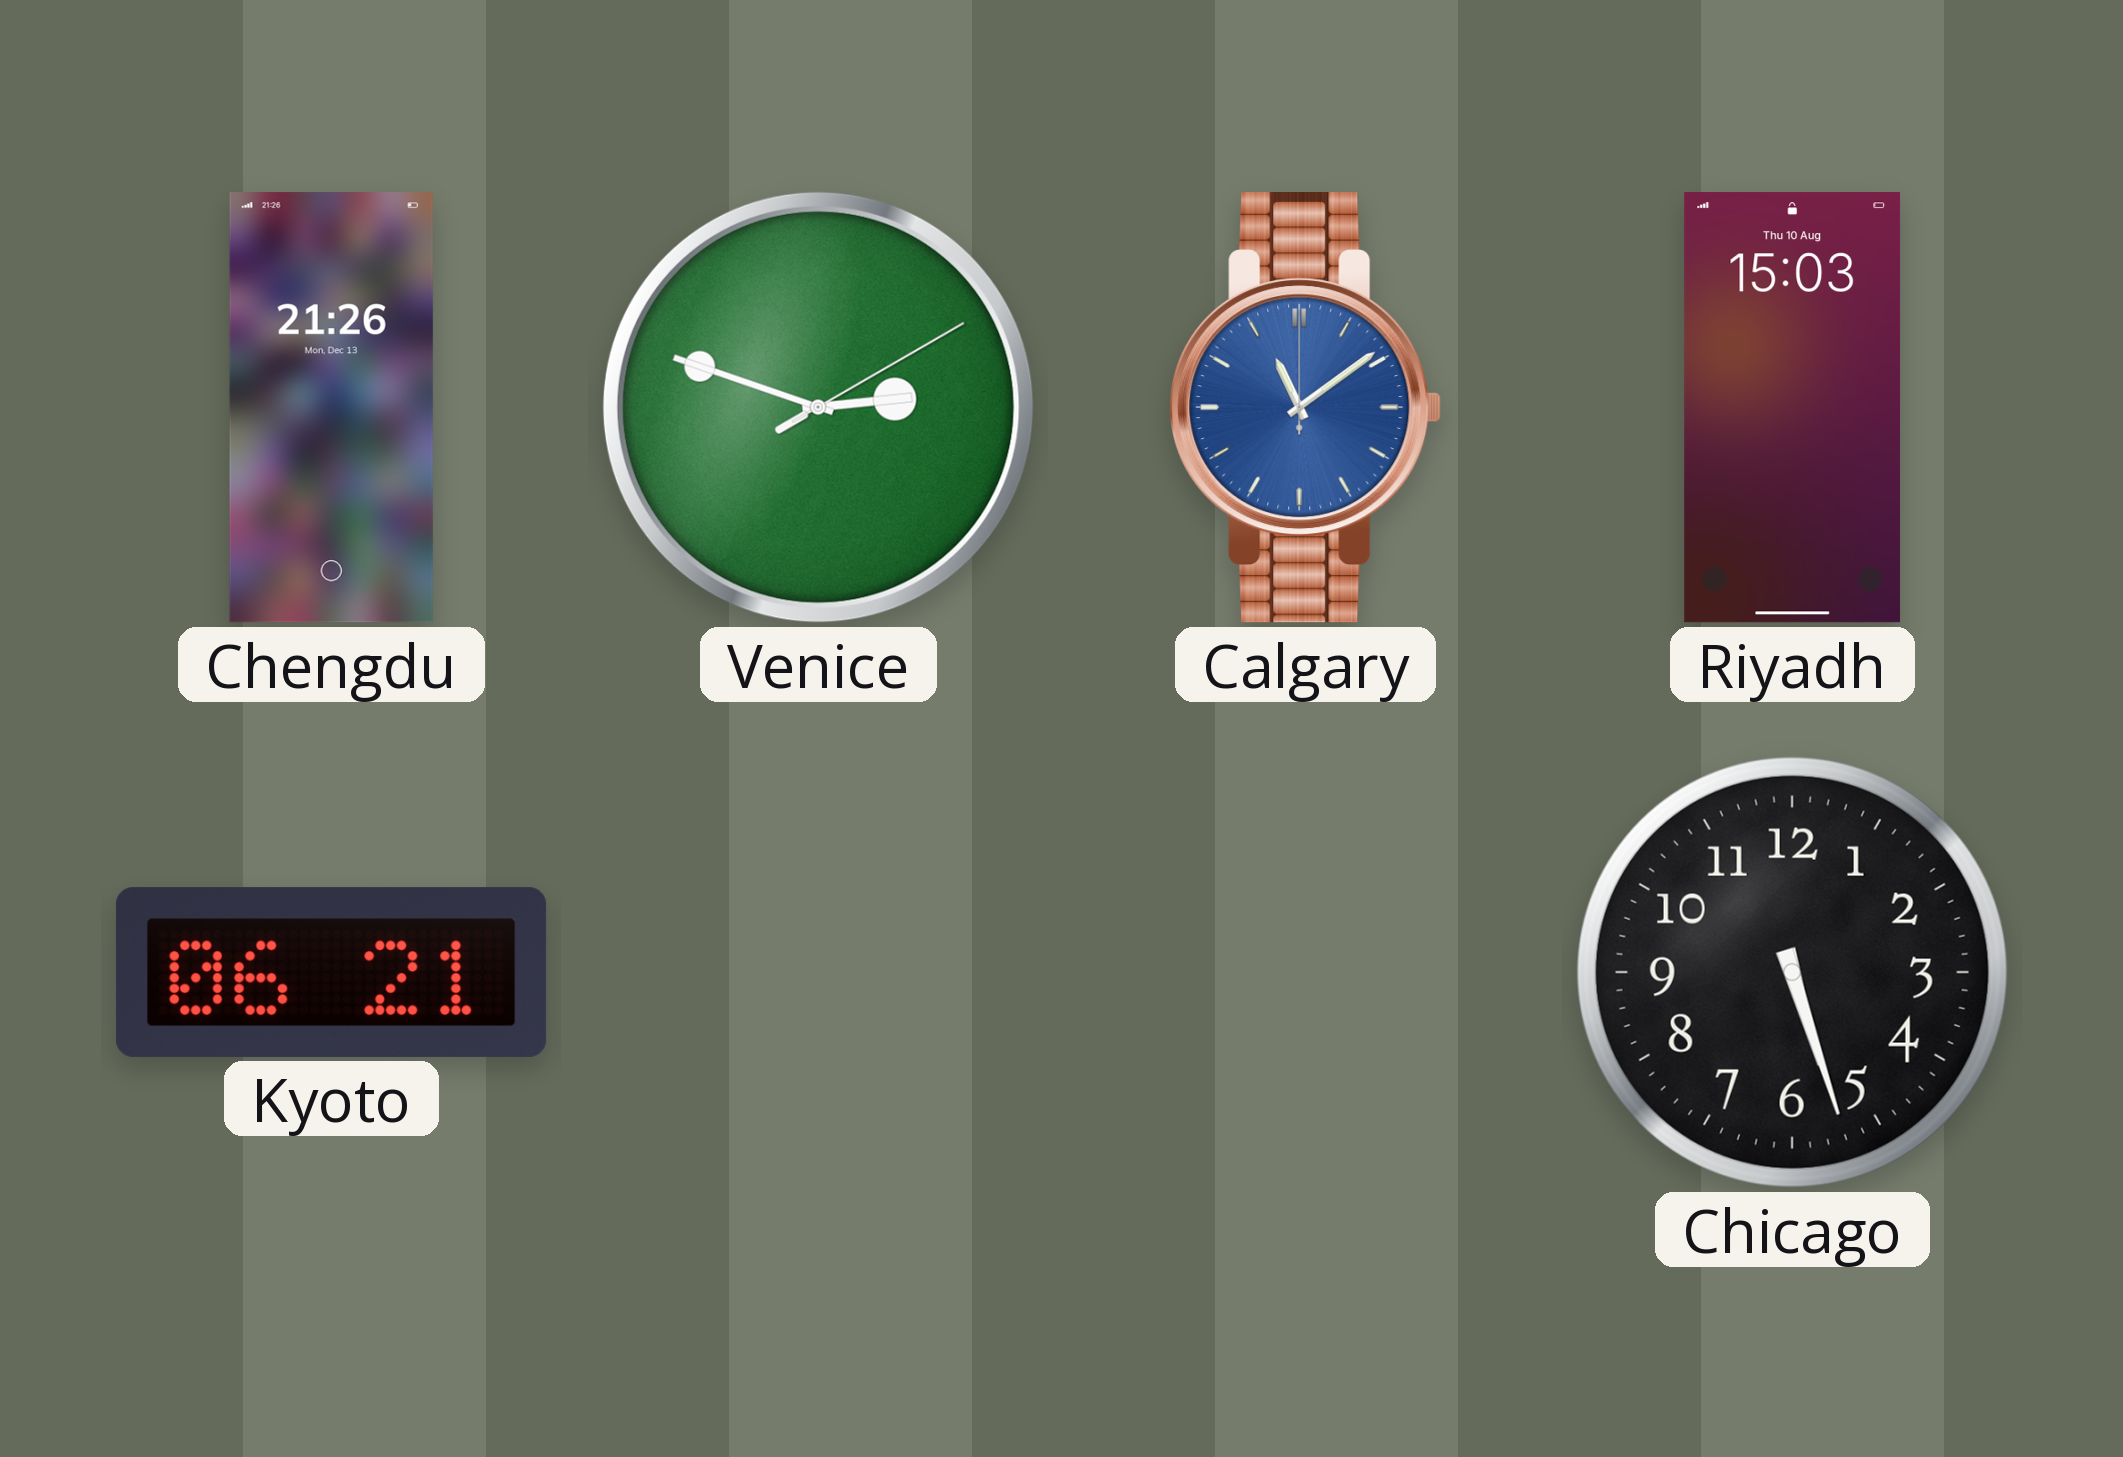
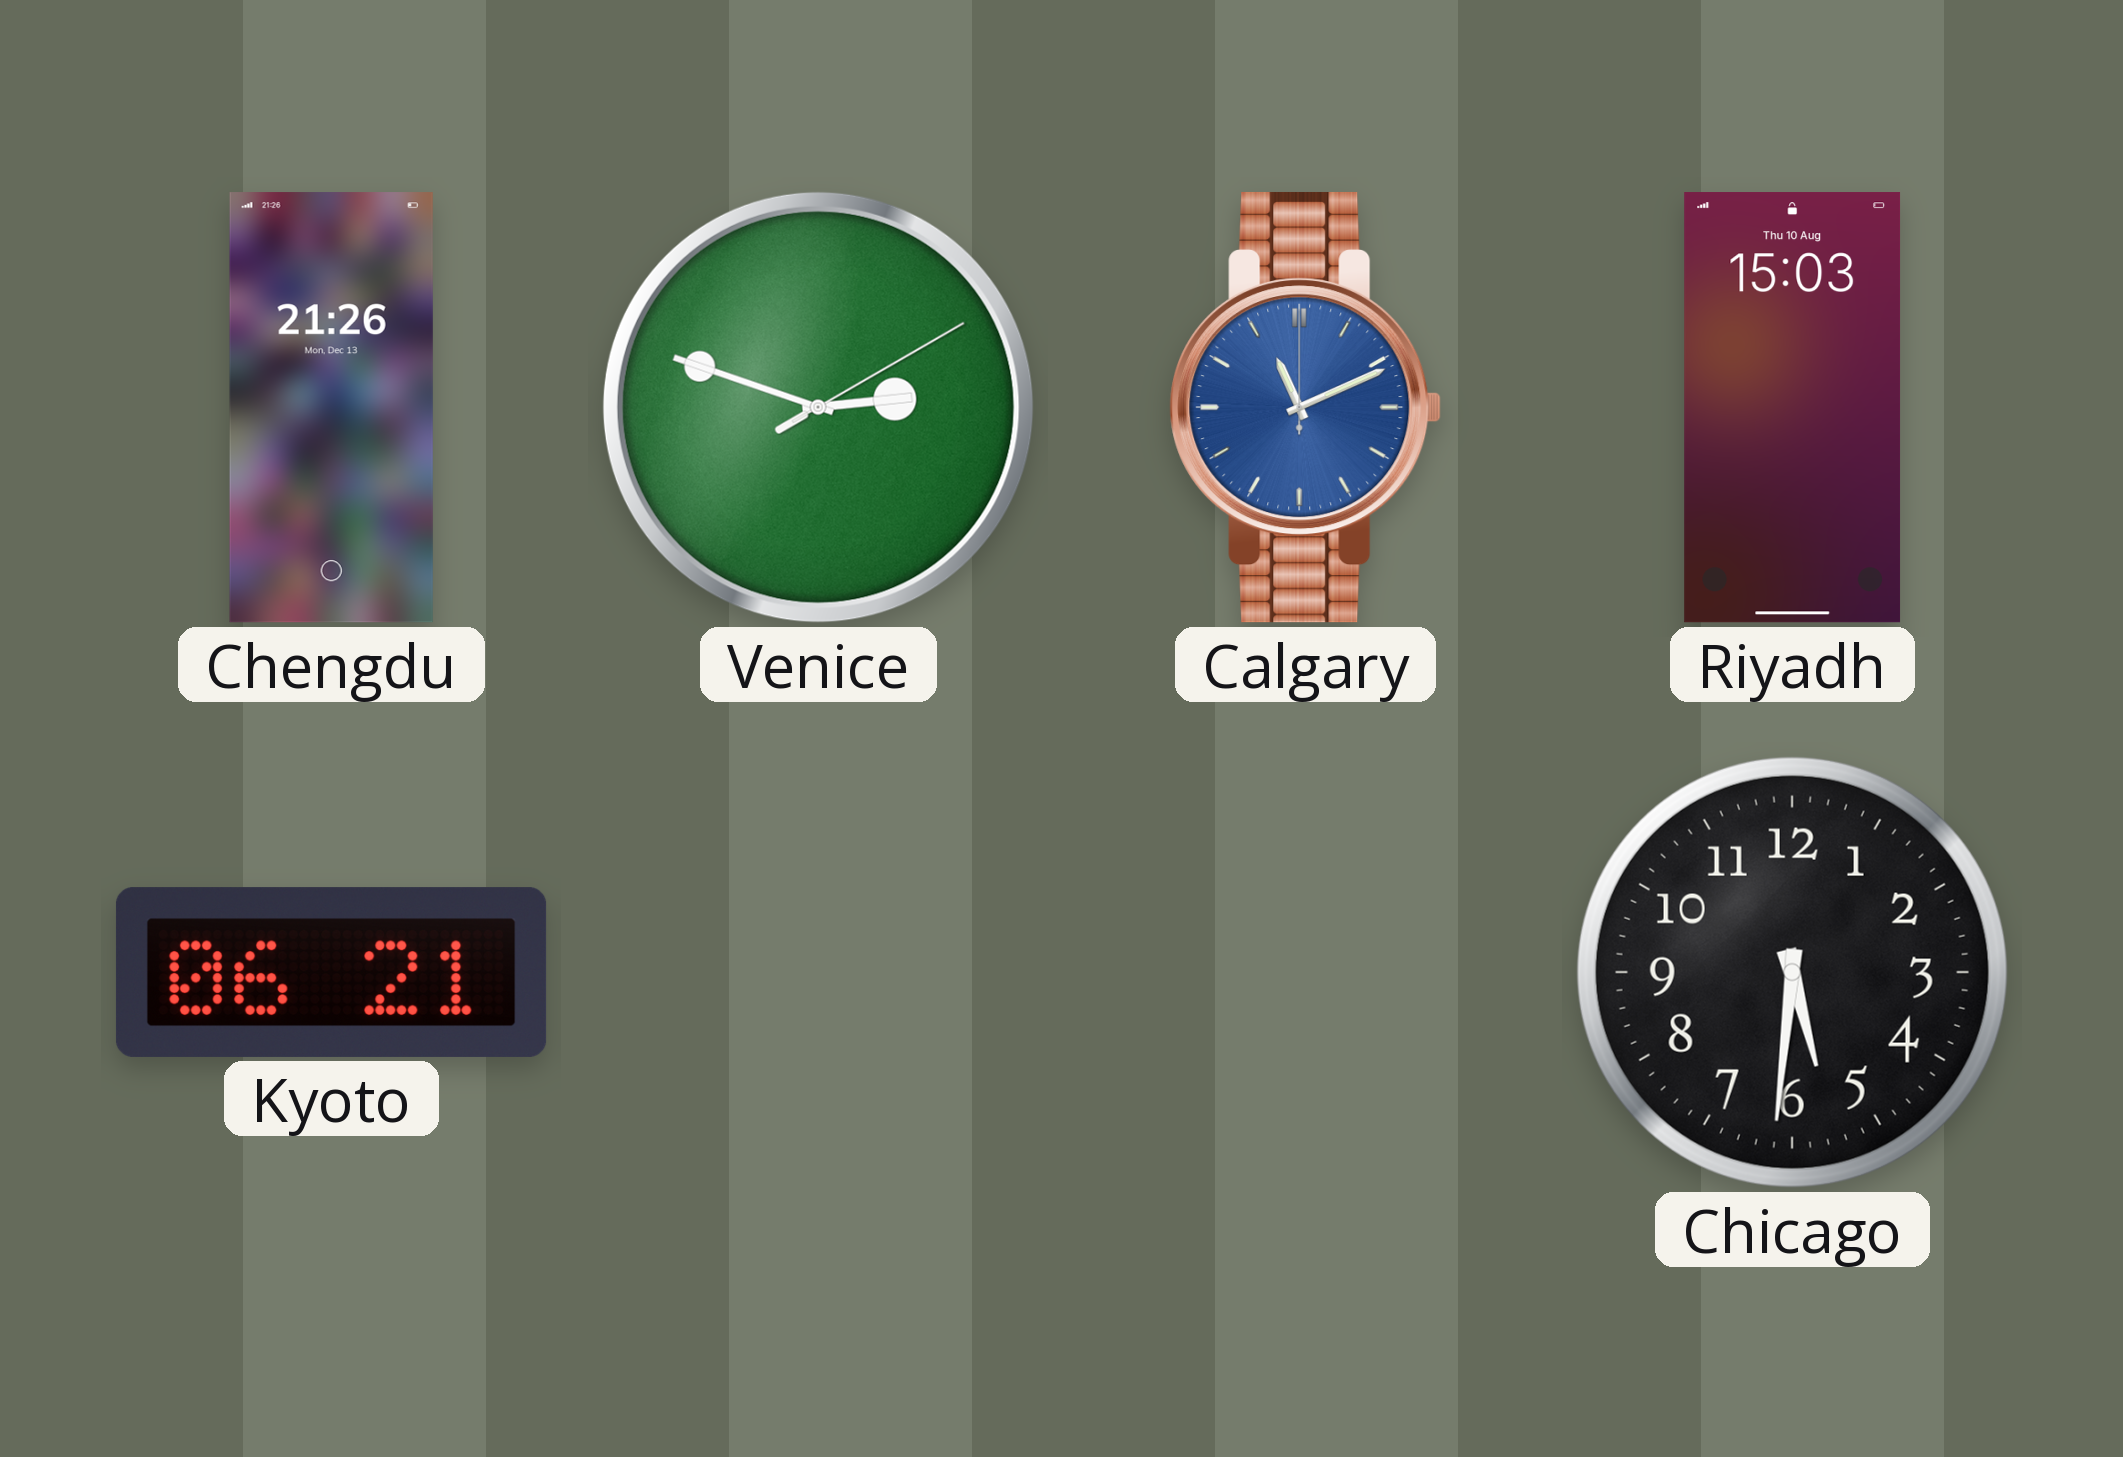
Calgary: 11:09 -> 11:11
Chicago: 5:27 -> 5:31
